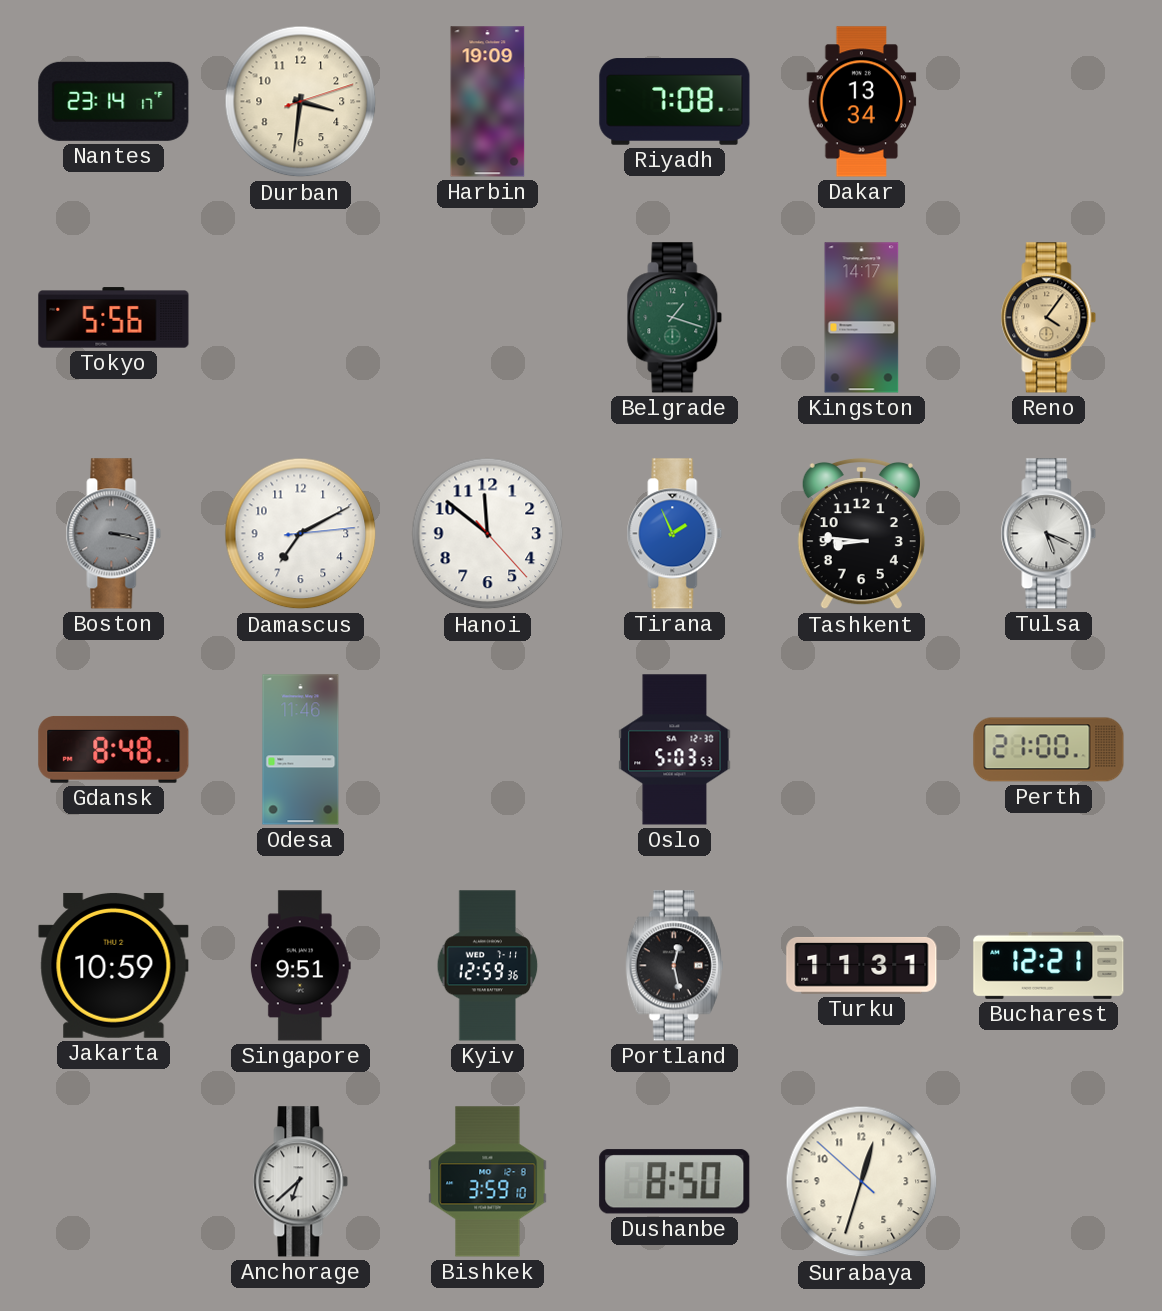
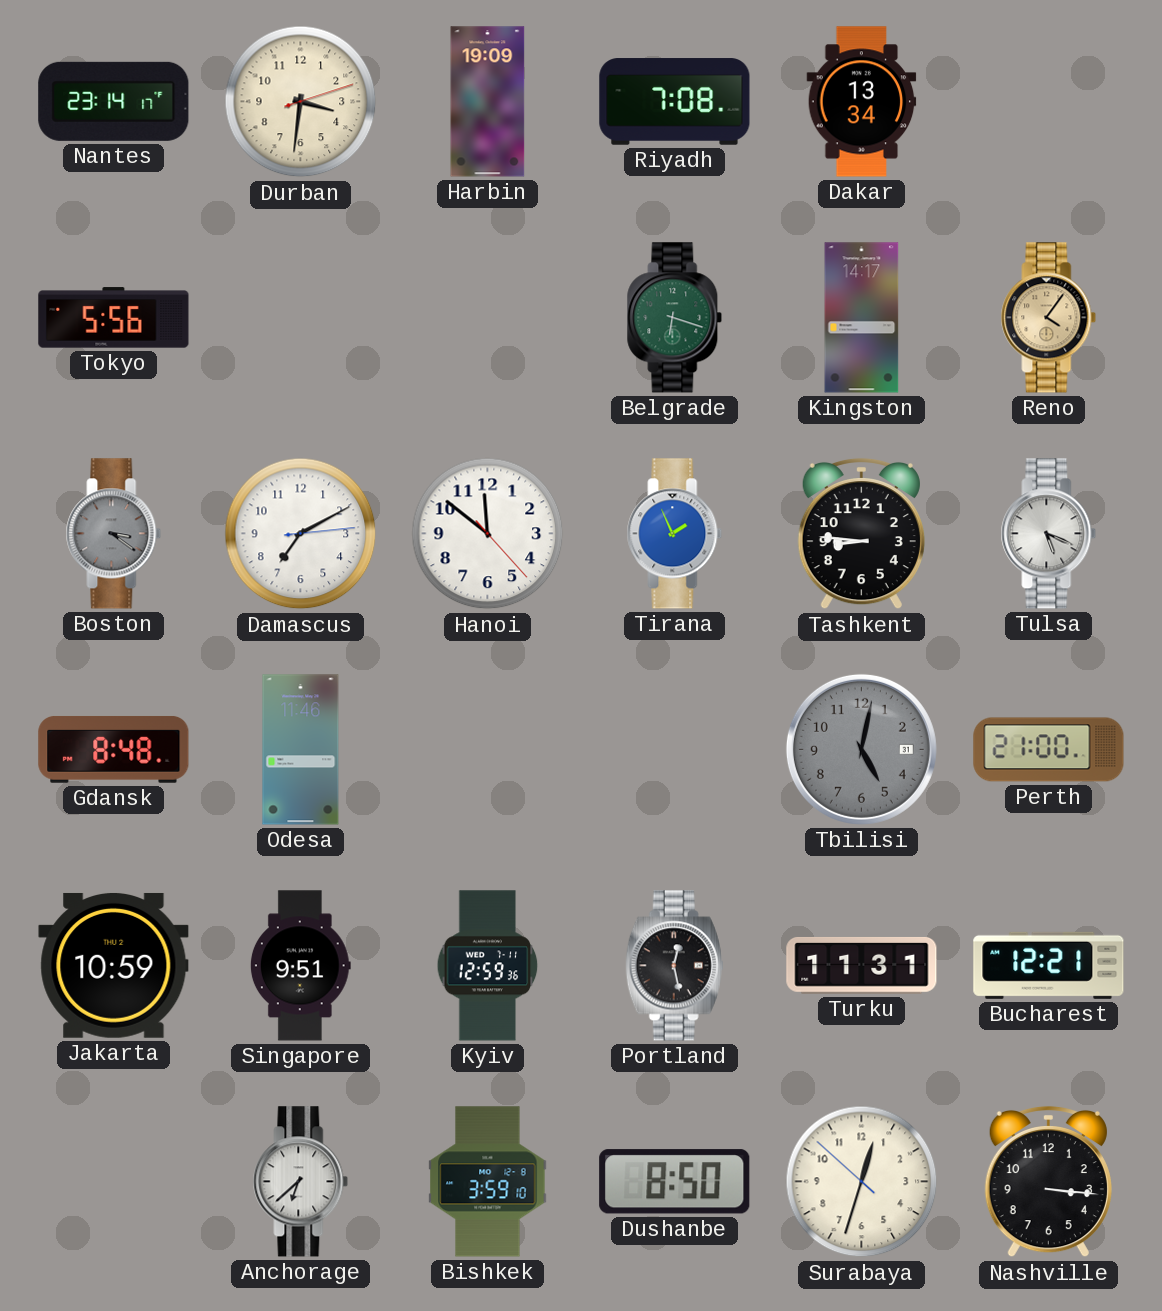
Belgrade: 1:18 -> 6:18
Boston: 3:17 -> 3:21
Oslo: 5:03 -> none
Tbilisi: none -> 5:02
Nashville: none -> 3:16
